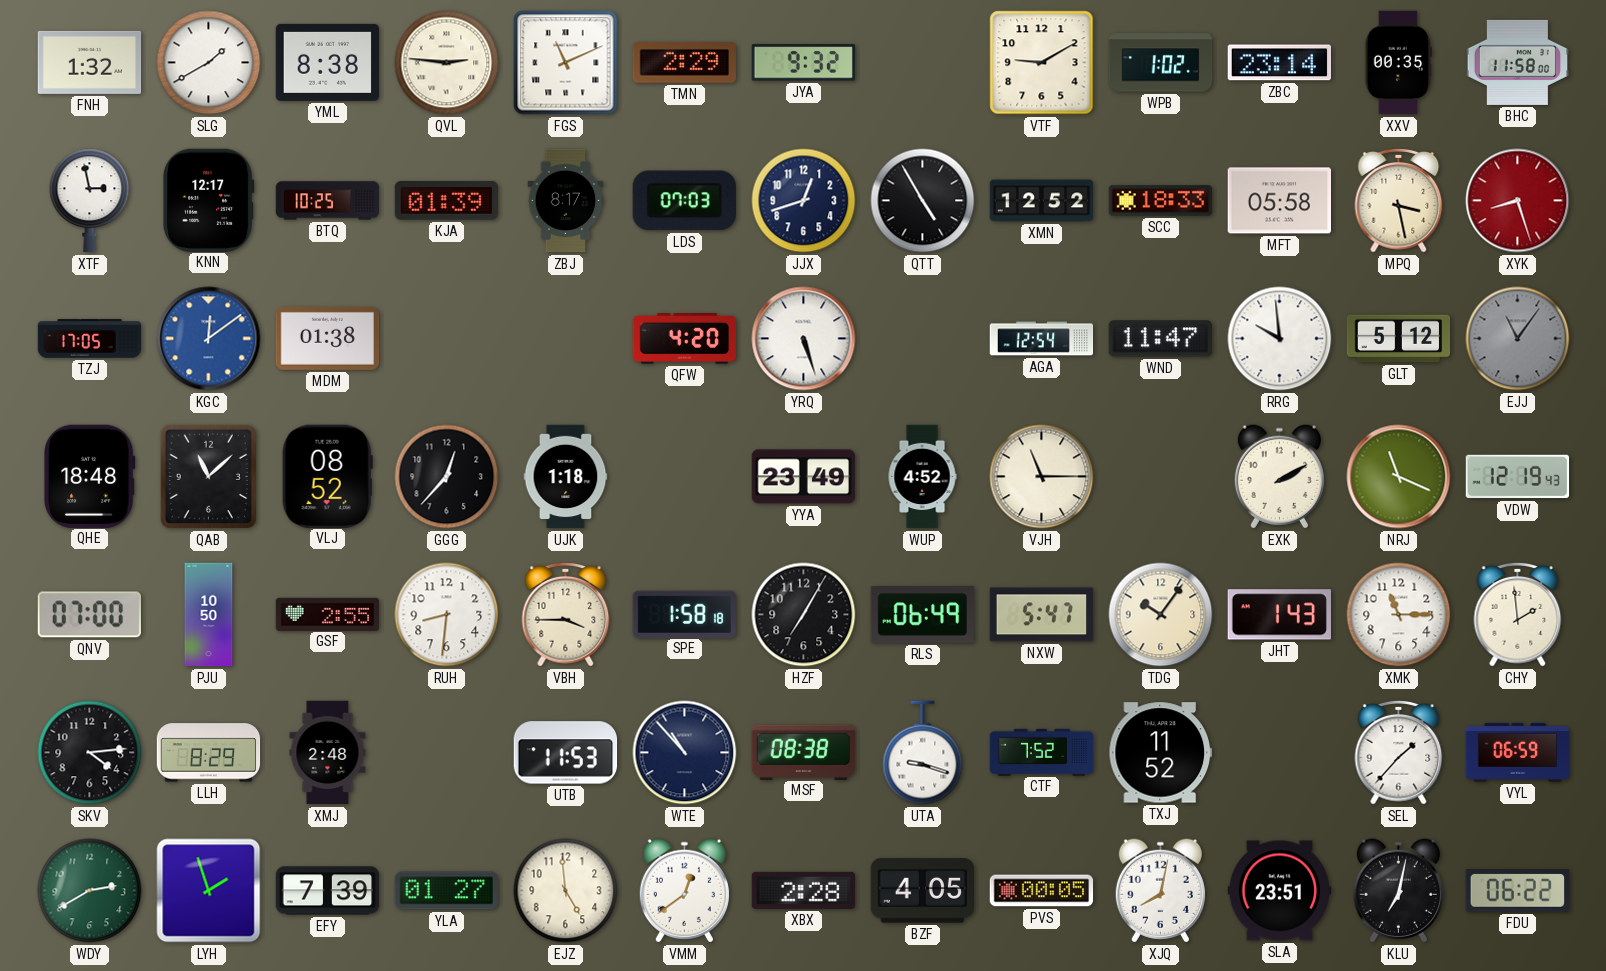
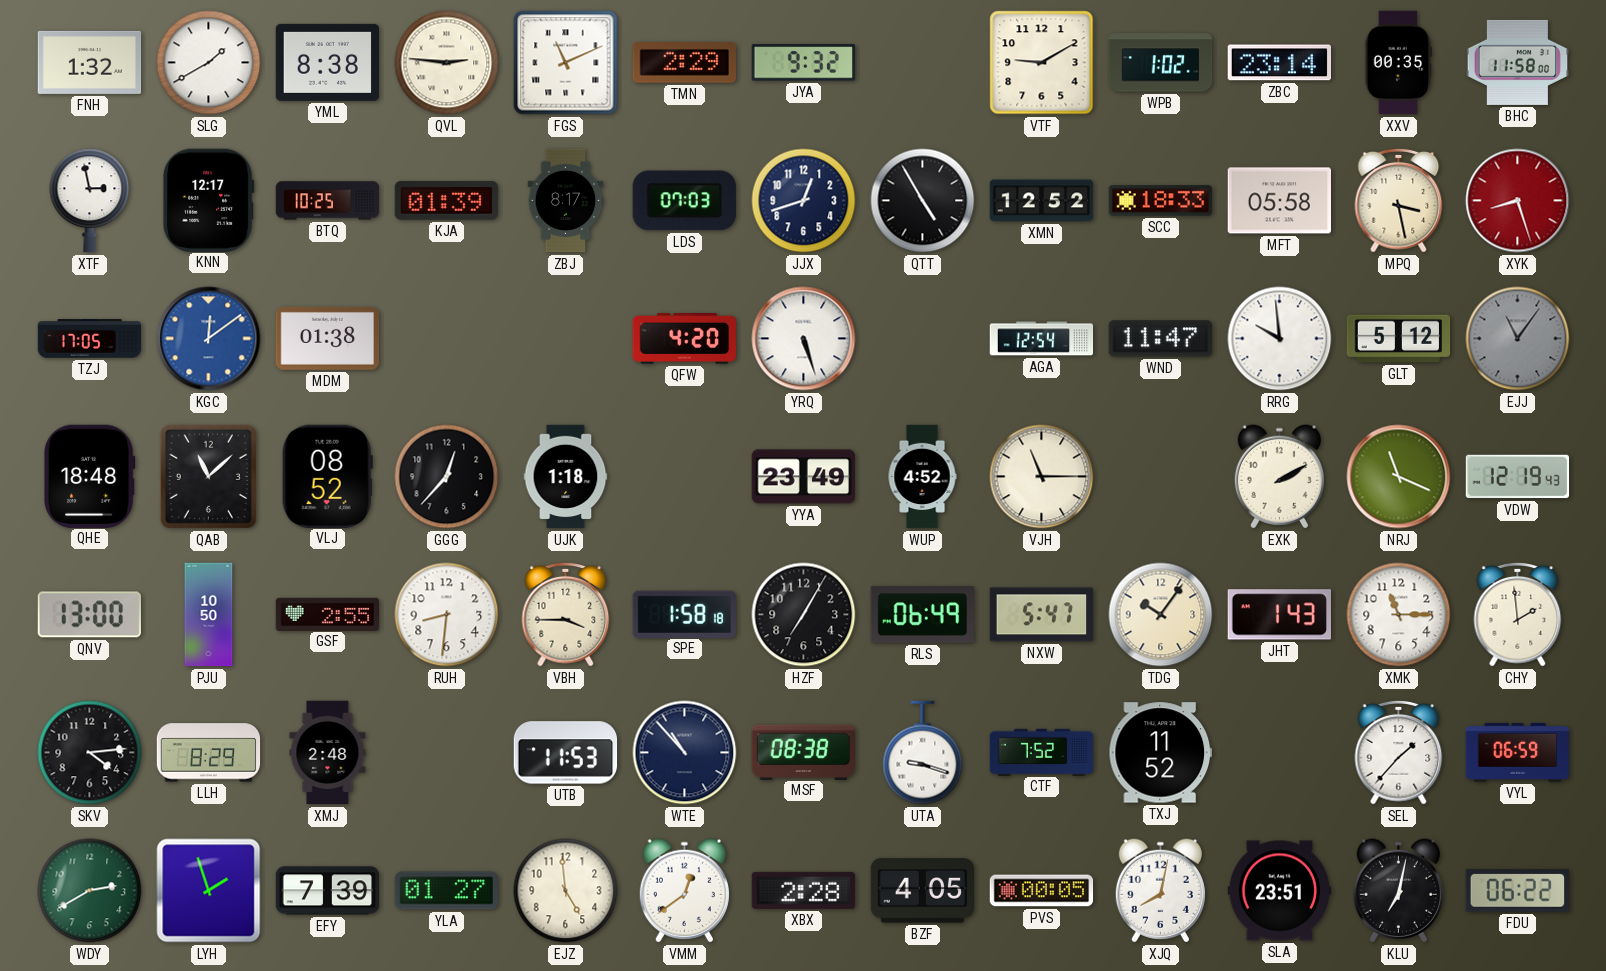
QNV: 07:00 -> 13:00
